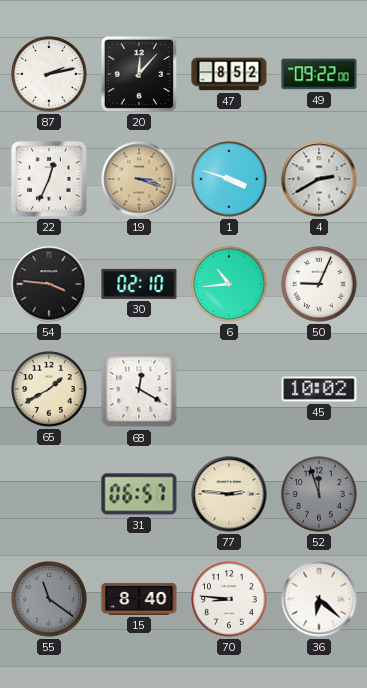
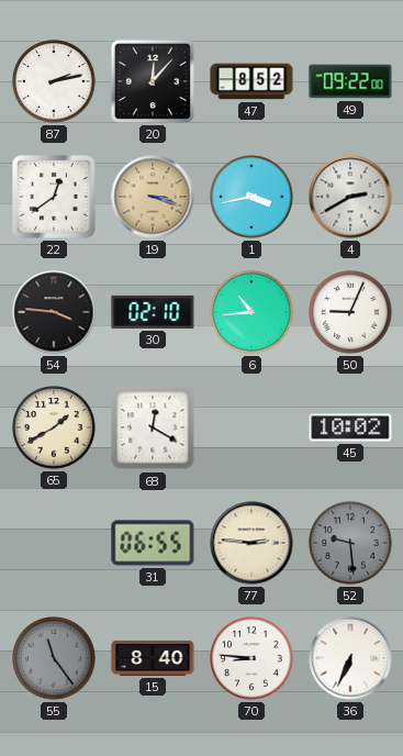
22: 12:34 -> 12:39
1: 3:48 -> 3:43
31: 06:57 -> 06:55
52: 11:57 -> 9:29
55: 11:21 -> 11:24
36: 6:22 -> 6:34
